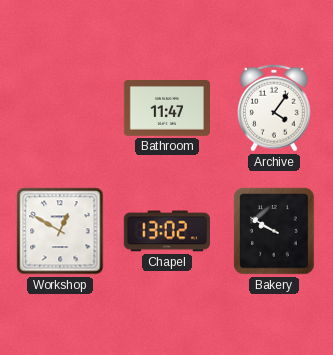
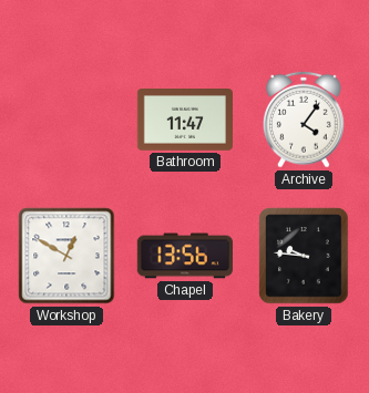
Chapel: 13:02 -> 13:56
Bakery: 9:50 -> 9:46
